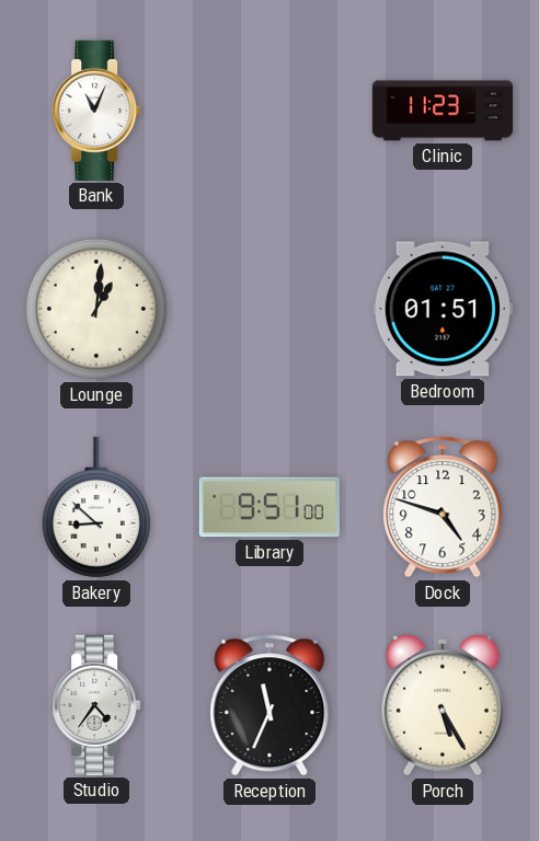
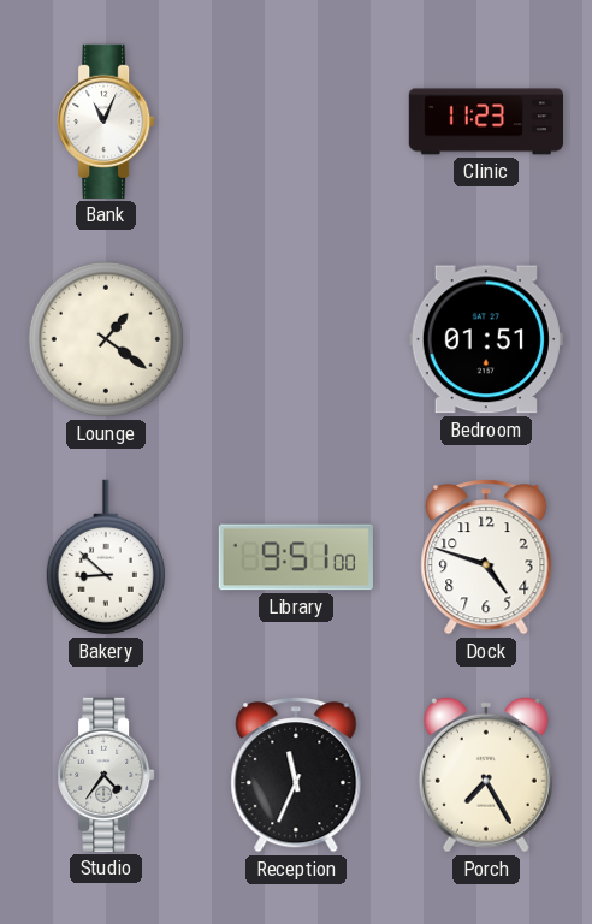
Lounge: 1:01 -> 1:21
Porch: 5:25 -> 7:25
